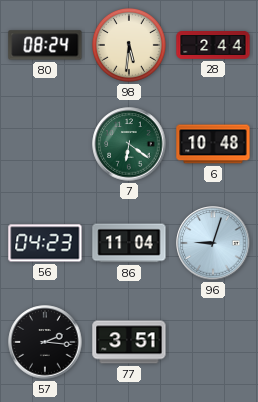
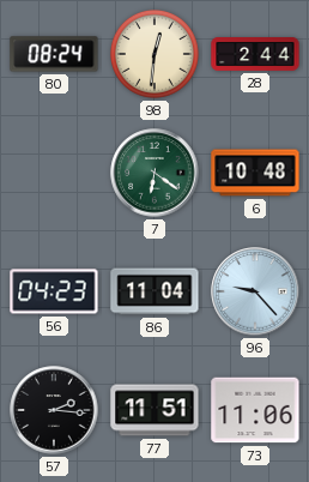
98: 5:31 -> 12:31
96: 9:03 -> 9:23
77: 3:51 -> 11:51
73: none -> 11:06
